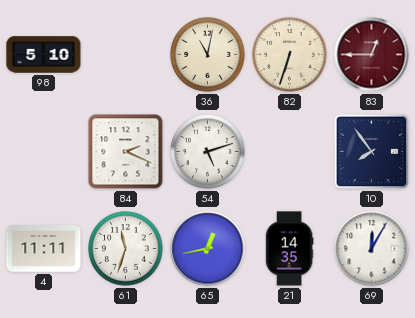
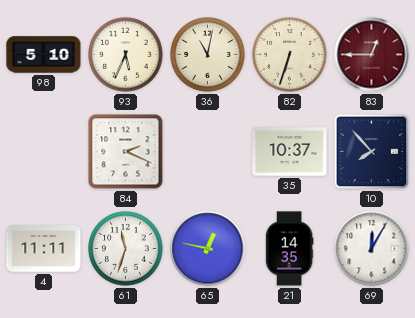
93: none -> 5:34
54: 5:12 -> none
35: none -> 10:37
10: 7:54 -> 7:53
65: 12:43 -> 12:47
